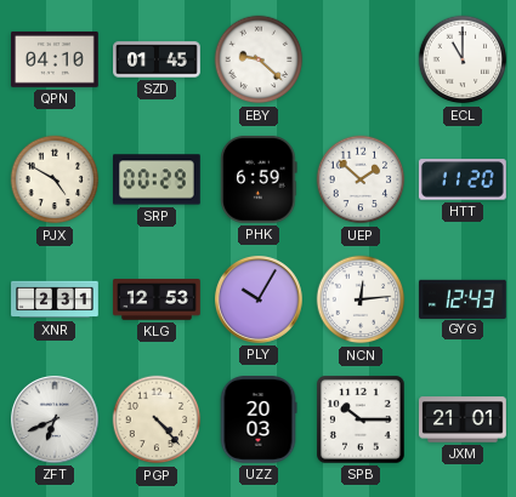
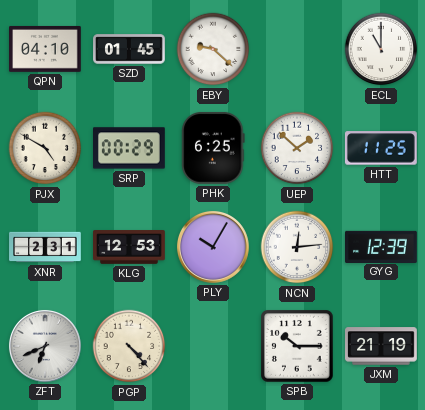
PHK: 6:59 -> 6:25
HTT: 11:20 -> 11:25
GYG: 12:43 -> 12:39
UZZ: 20:03 -> none
JXM: 21:01 -> 21:19
